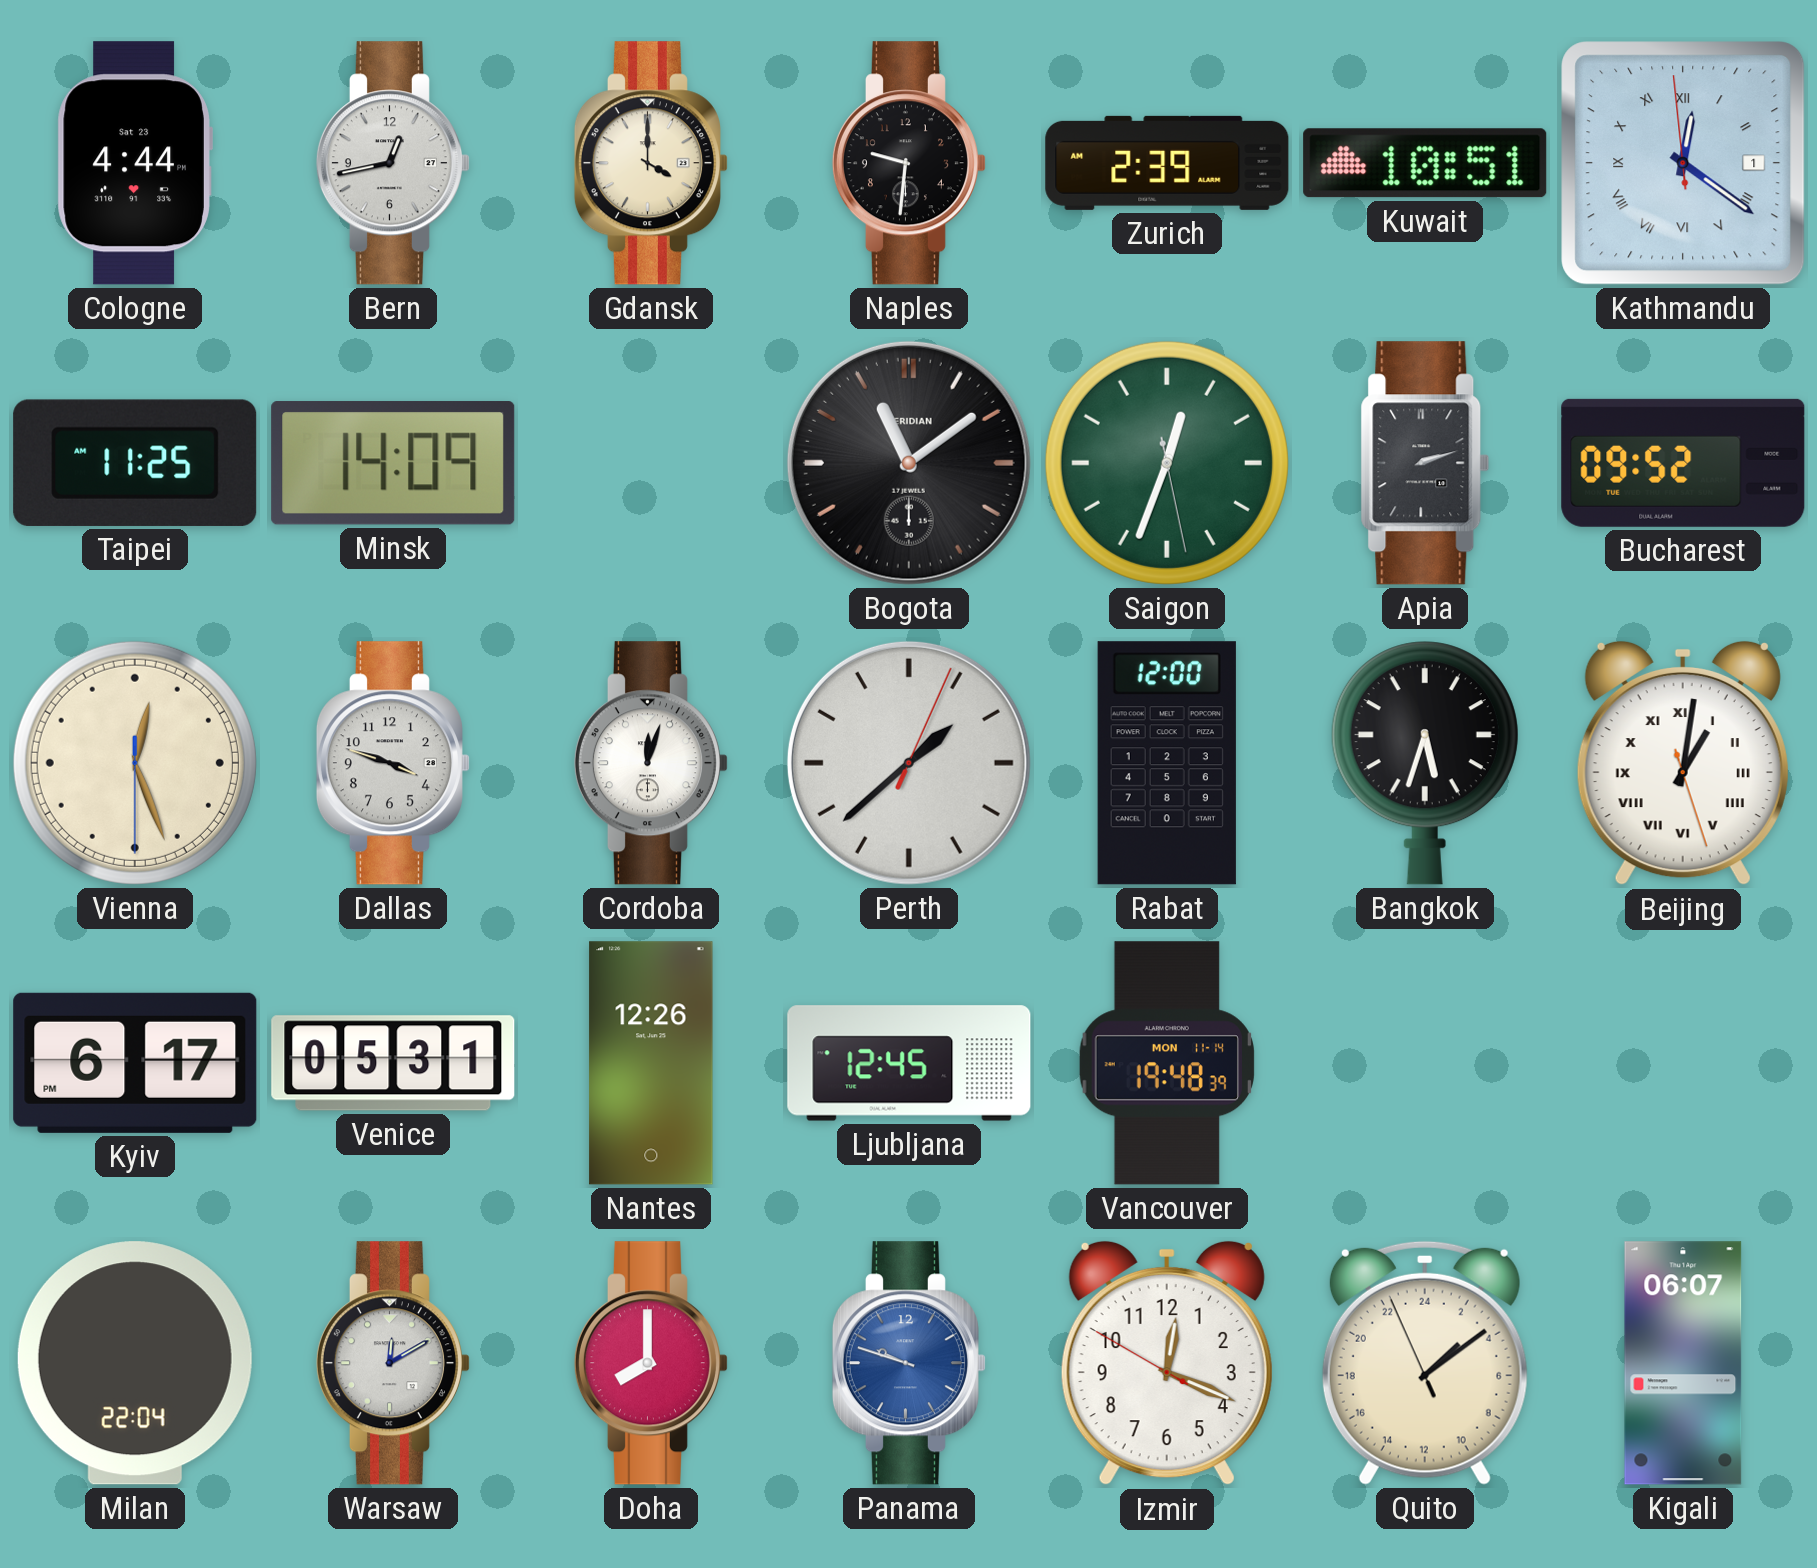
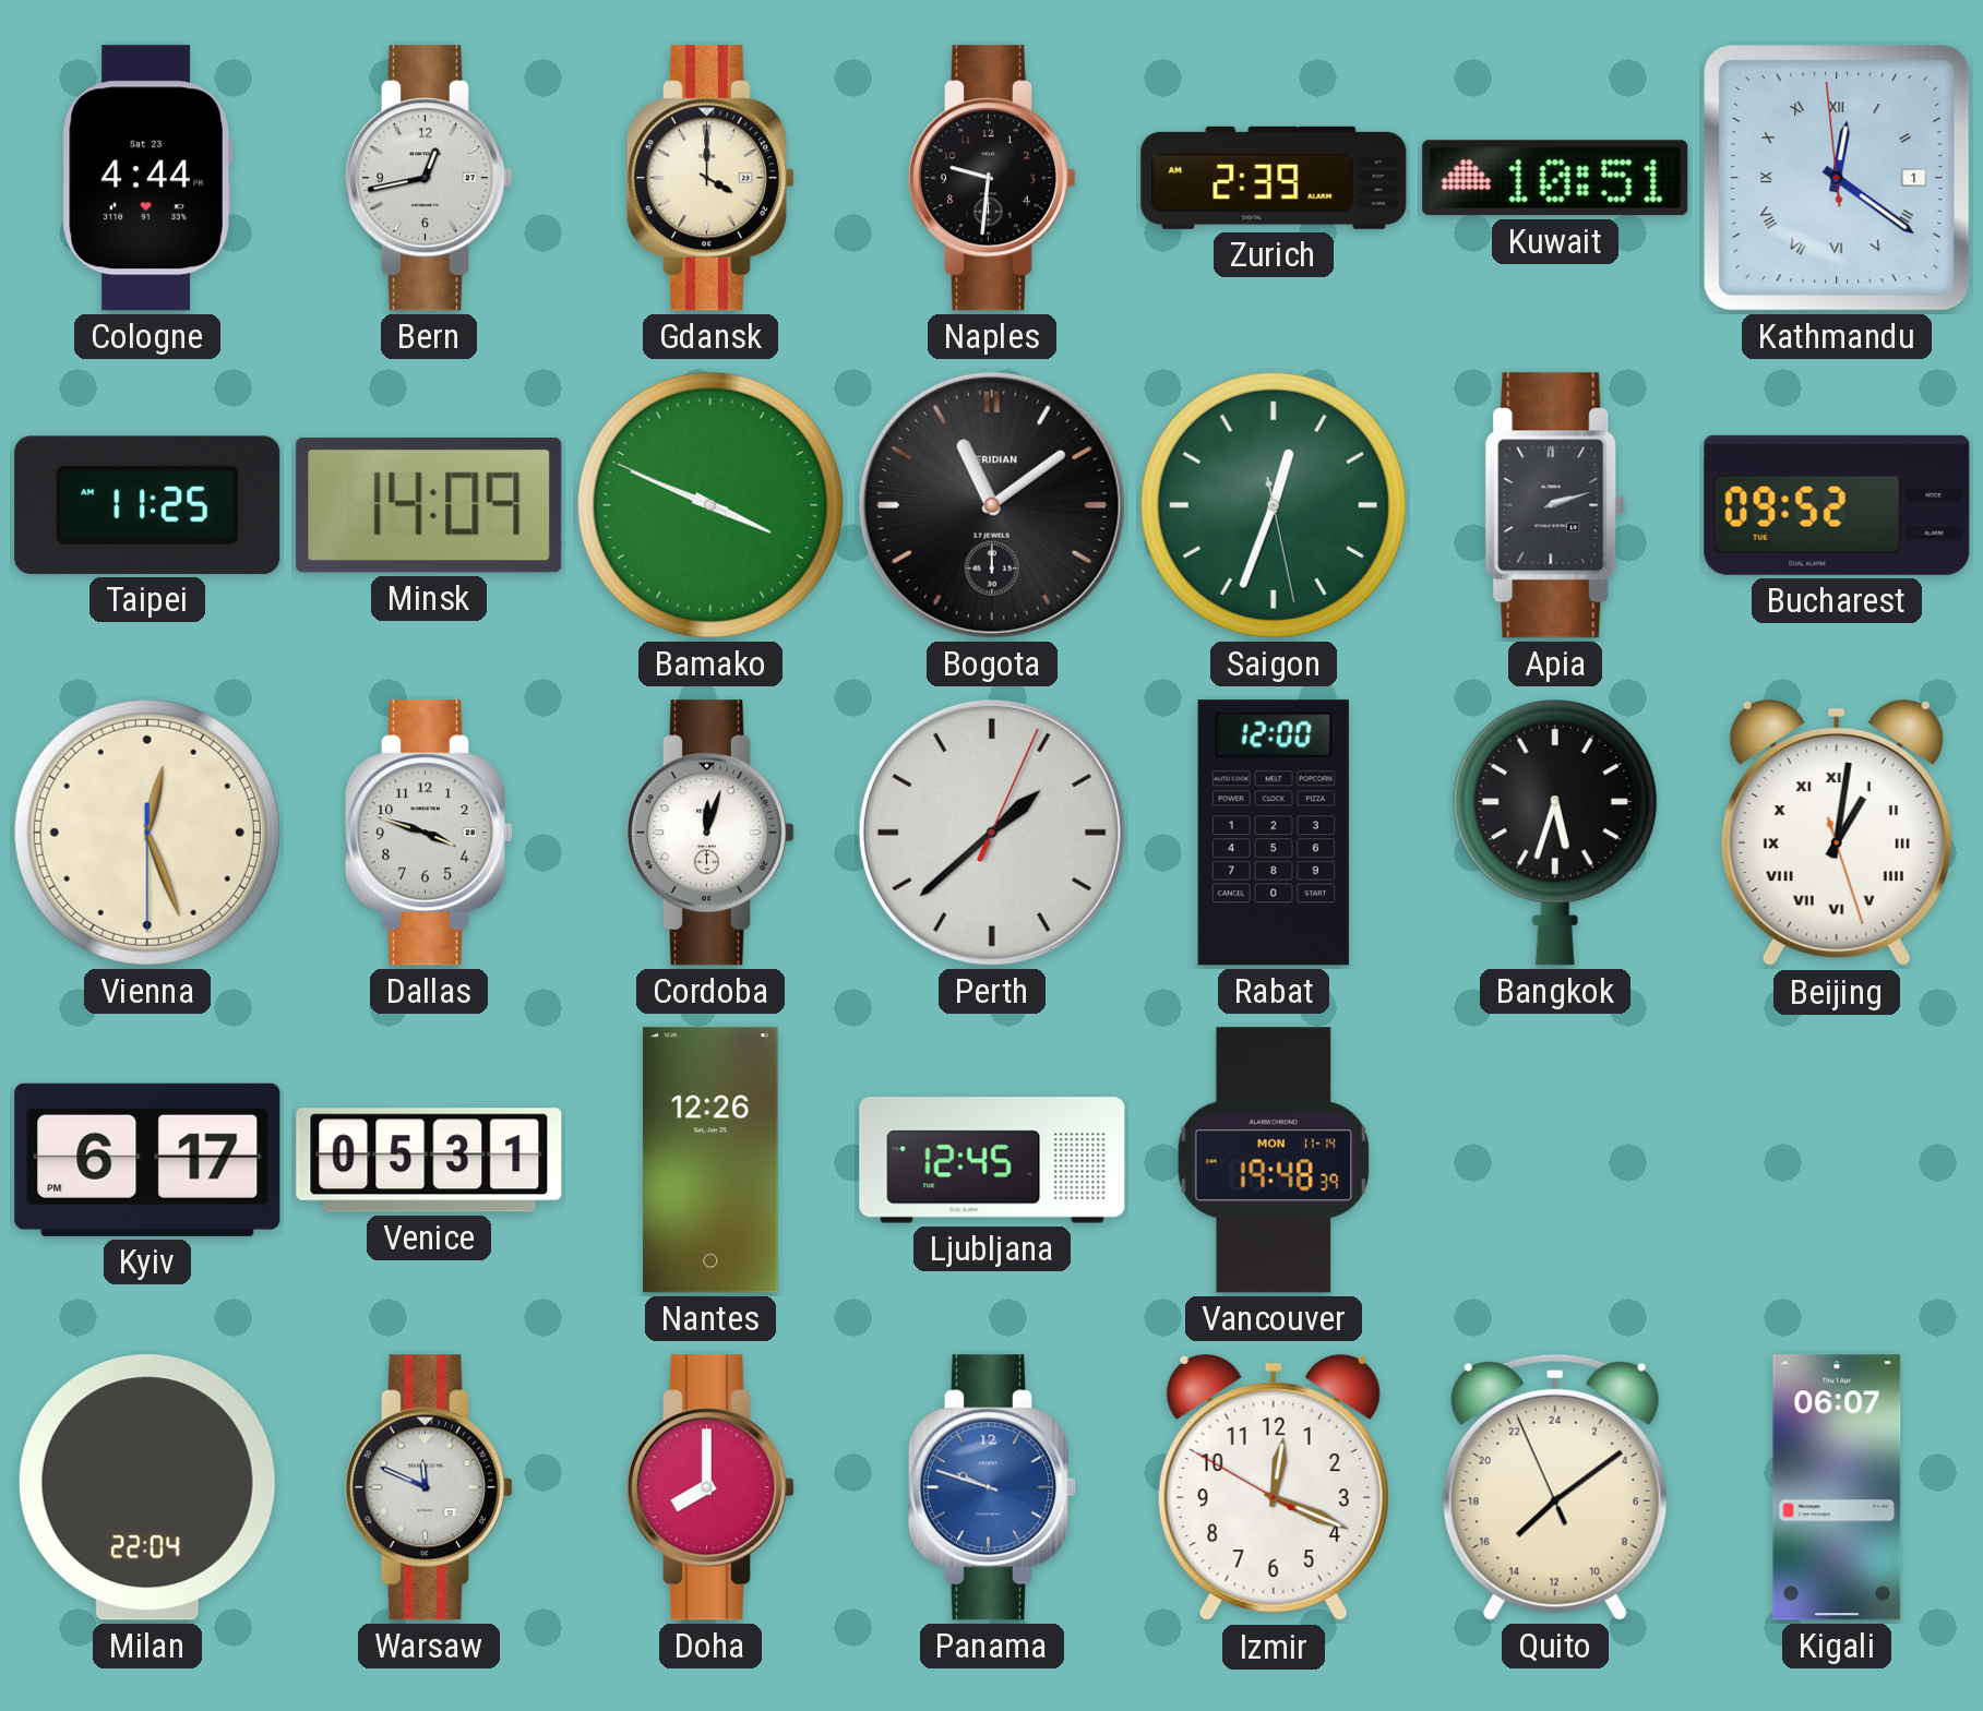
Bamako: none -> 3:48
Warsaw: 12:10 -> 11:49
Quito: 3:08 -> 15:08
